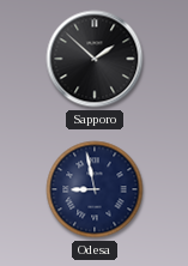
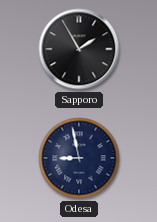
Sapporo: 1:52 -> 1:55
